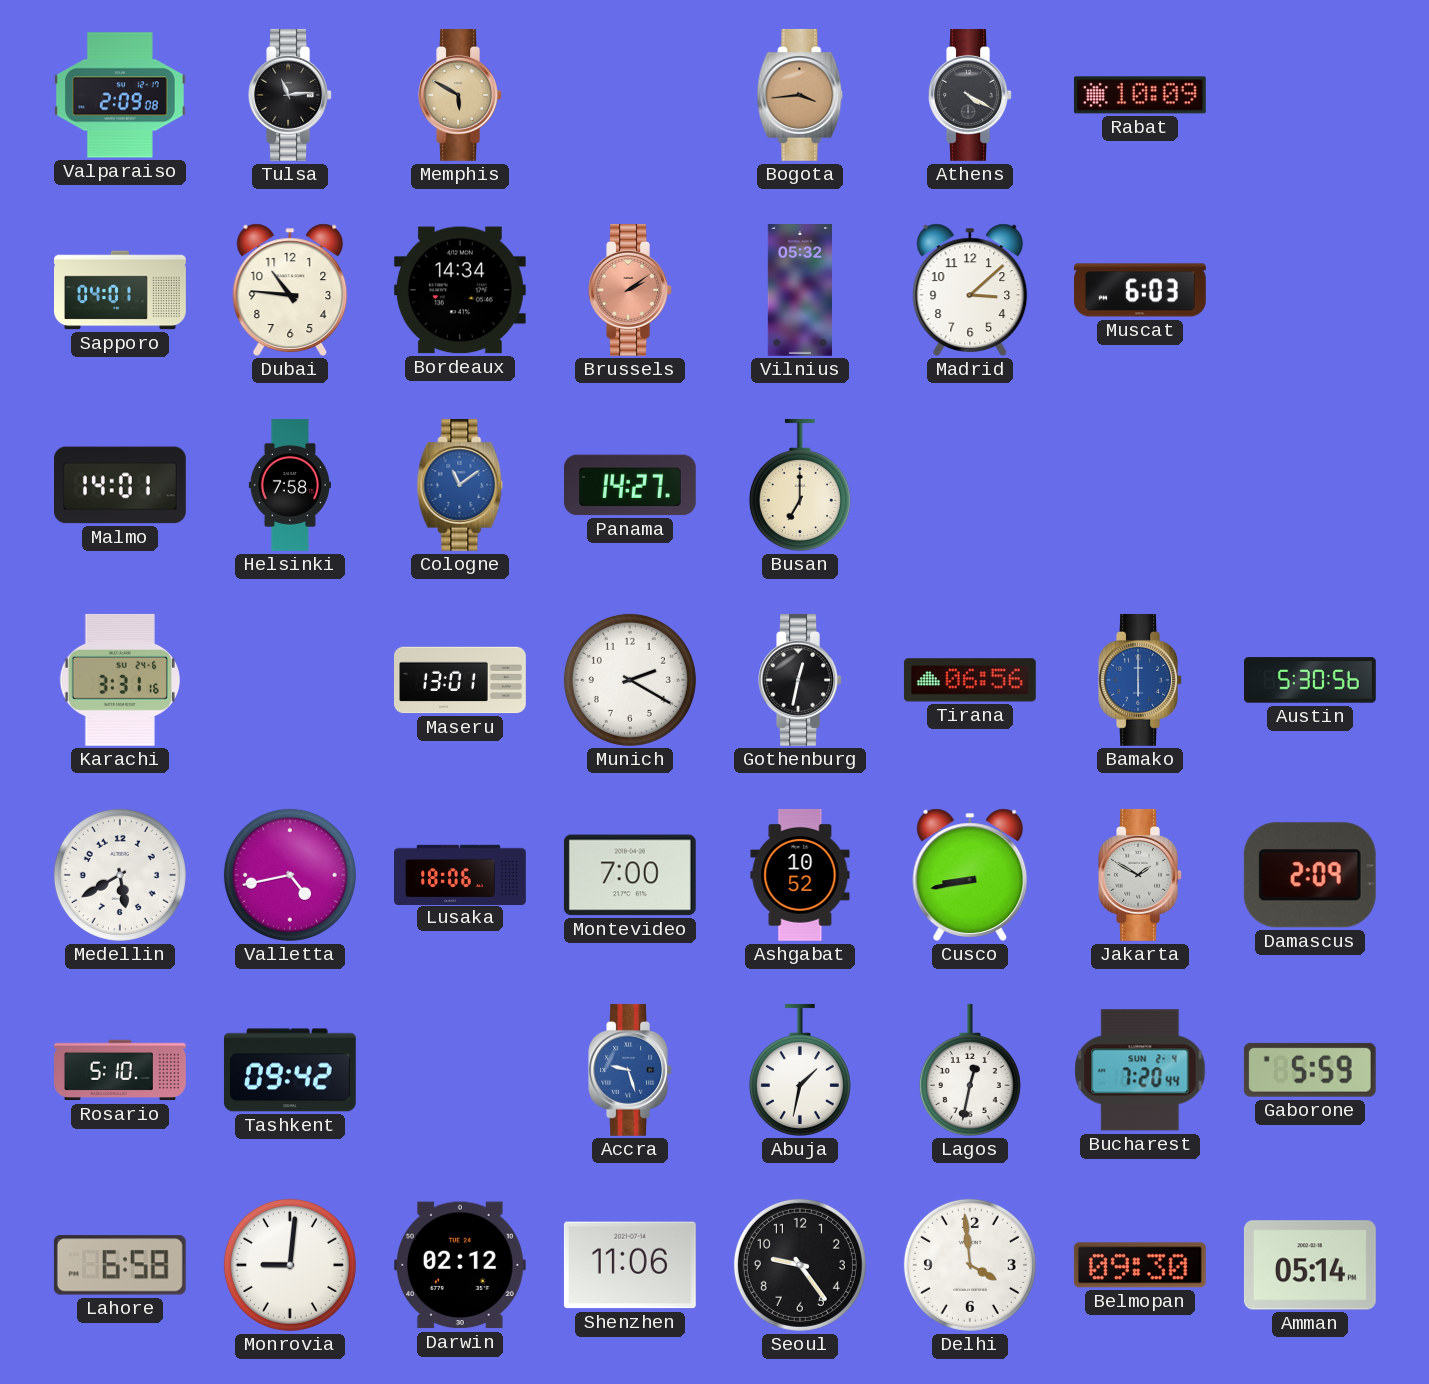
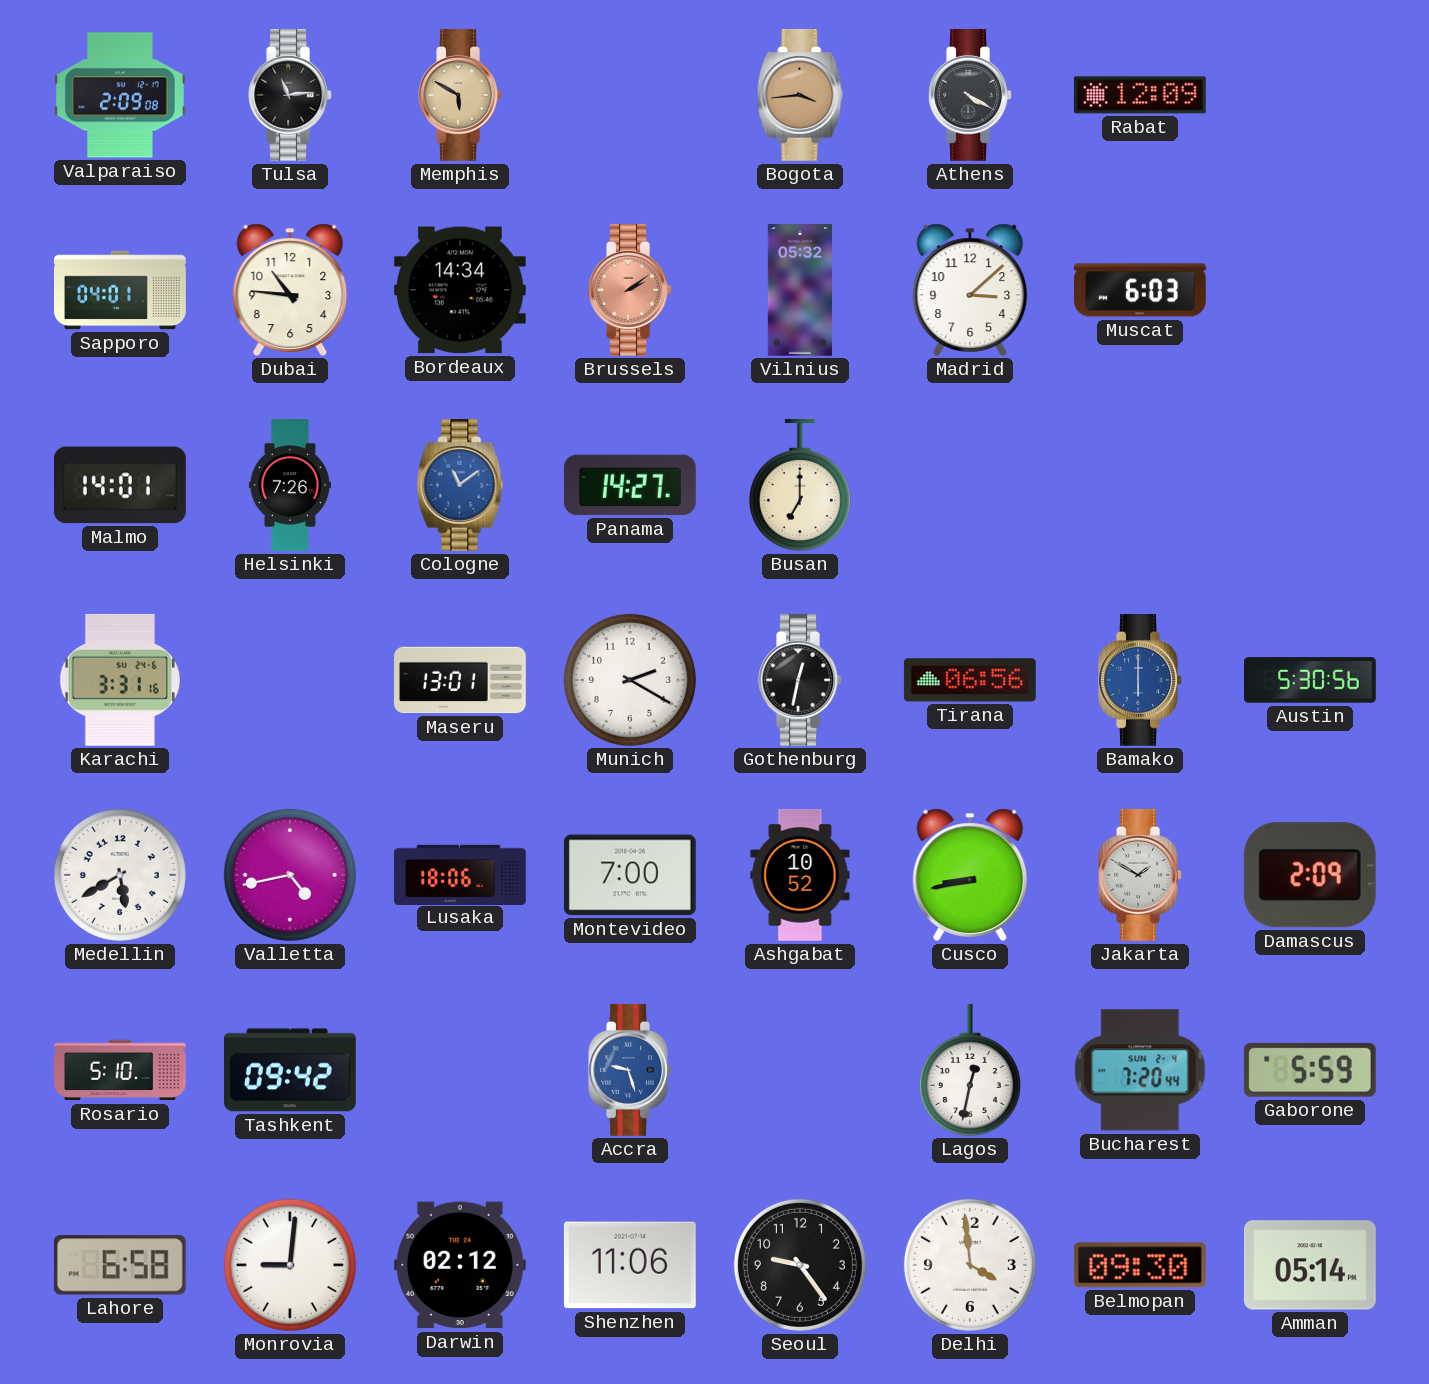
Rabat: 10:09 -> 12:09
Helsinki: 7:58 -> 7:26
Abuja: 1:32 -> none
